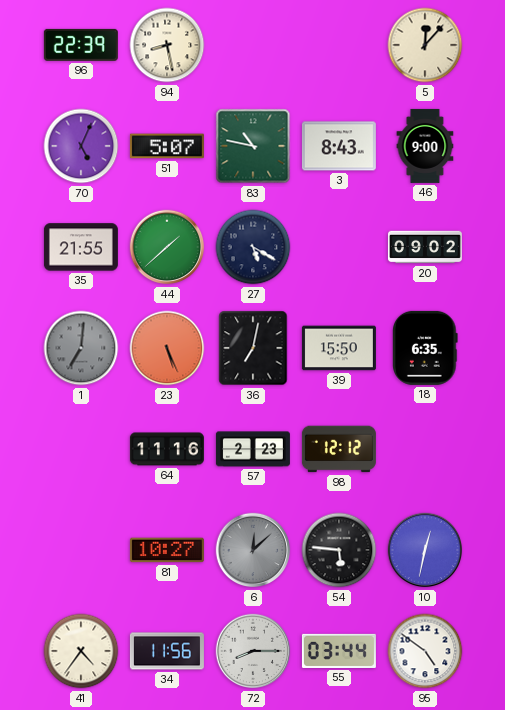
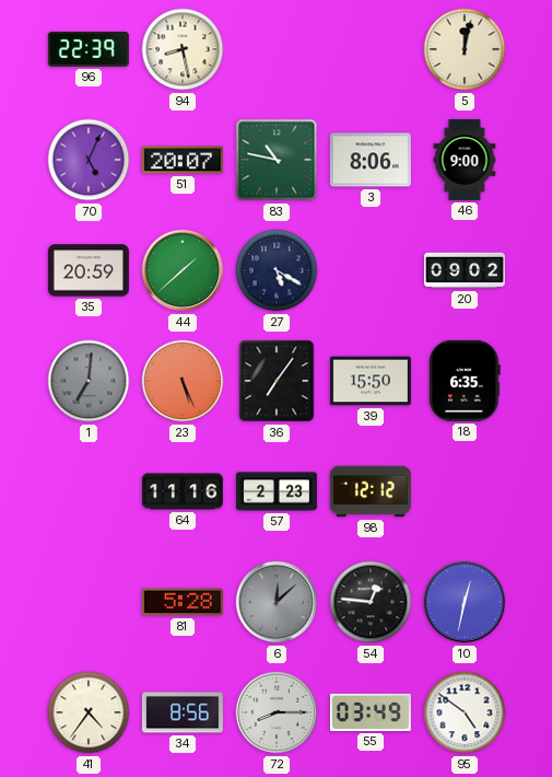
5: 12:07 -> 12:02
51: 5:07 -> 20:07
3: 8:43 -> 8:06
35: 21:55 -> 20:59
36: 7:02 -> 7:06
81: 10:27 -> 5:28
54: 5:46 -> 12:46
34: 11:56 -> 8:56
55: 03:44 -> 03:49
